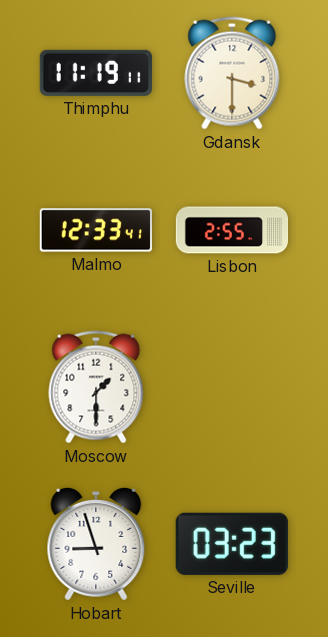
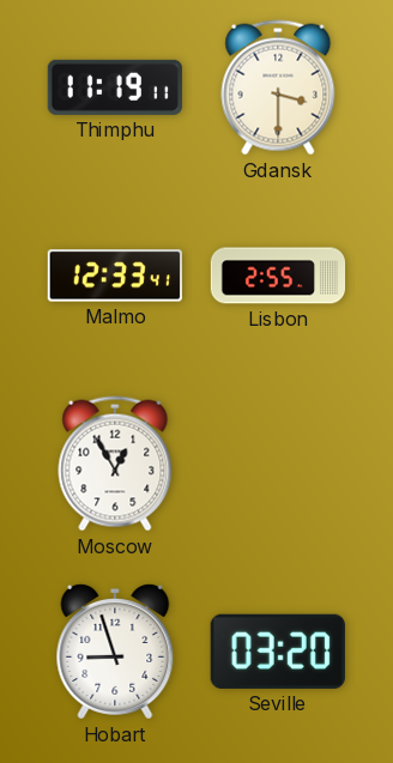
Moscow: 1:30 -> 12:55
Seville: 03:23 -> 03:20
